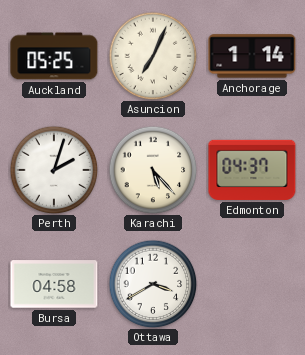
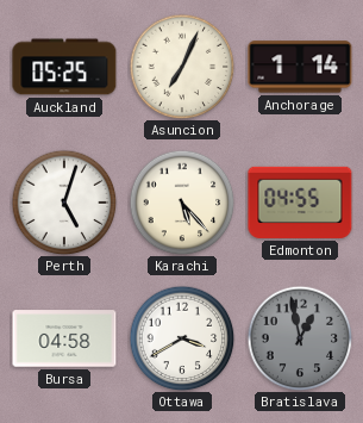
Perth: 2:03 -> 5:03
Edmonton: 04:37 -> 04:55
Bratislava: none -> 12:58
